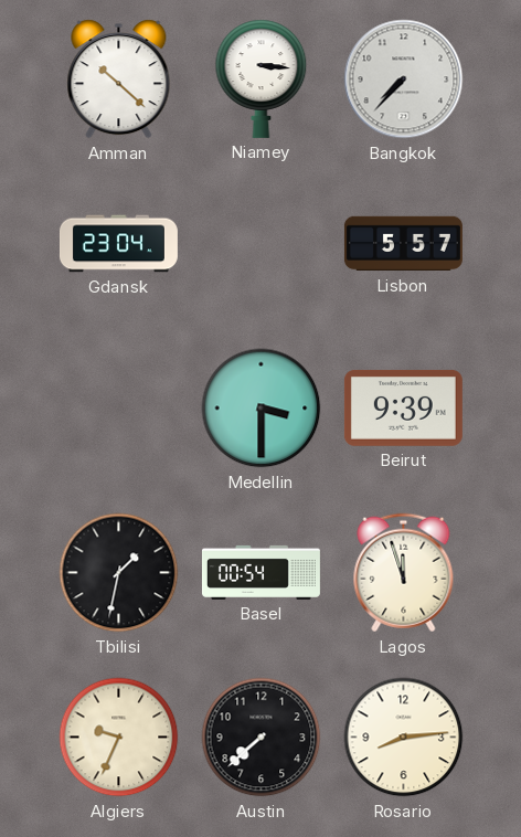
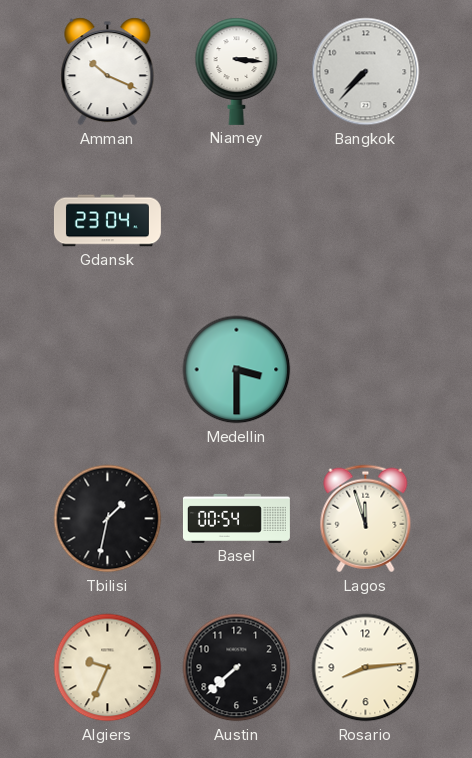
Amman: 10:22 -> 10:19
Lisbon: 5:57 -> none
Beirut: 9:39 -> none
